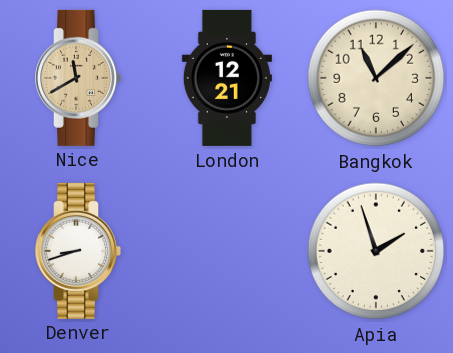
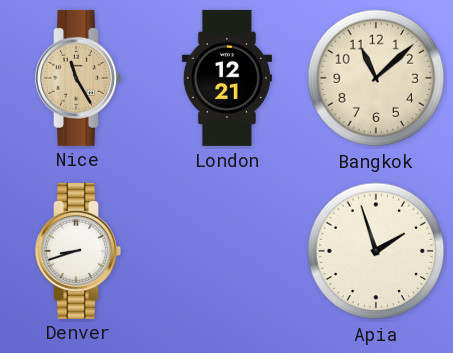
Nice: 11:40 -> 11:25
